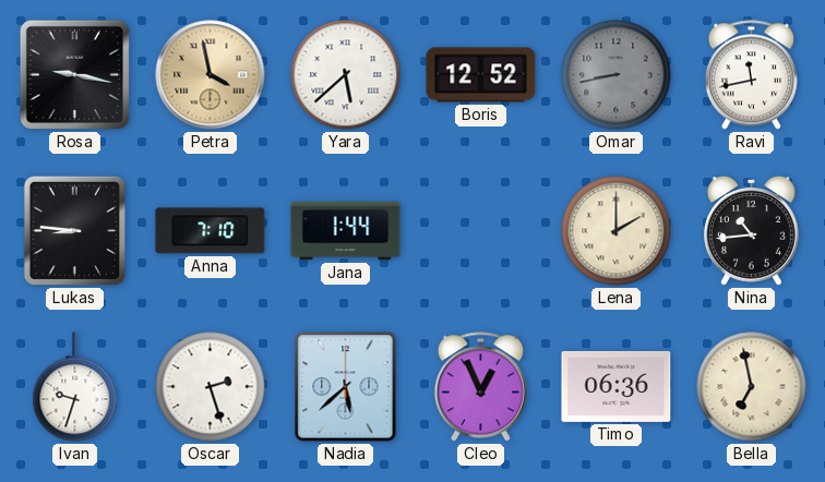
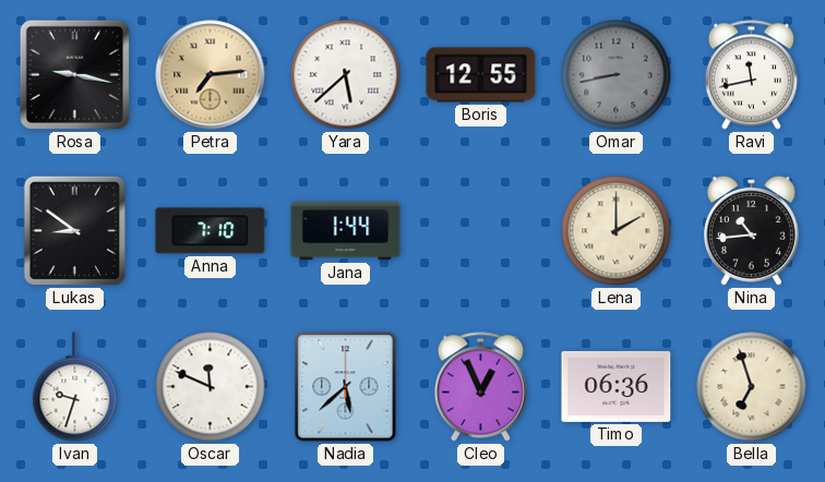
Petra: 3:58 -> 7:14
Boris: 12:52 -> 12:55
Lukas: 8:46 -> 8:51
Oscar: 2:27 -> 11:49
Bella: 6:58 -> 6:57
